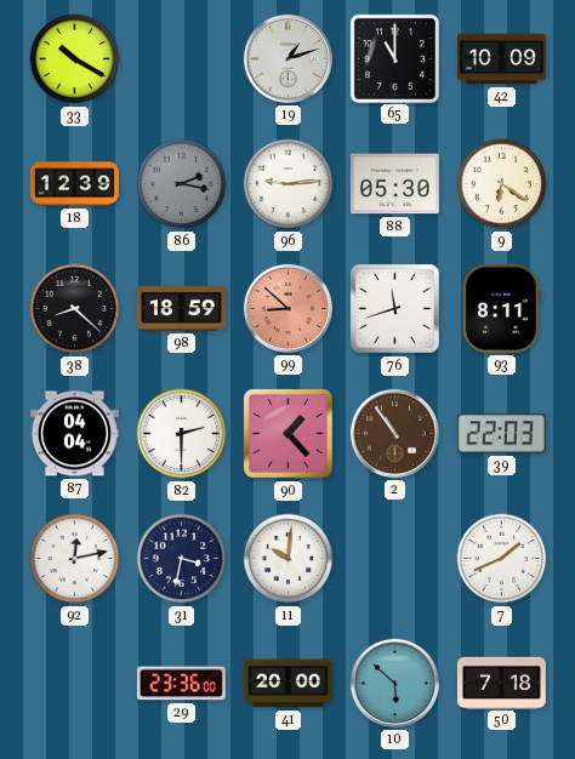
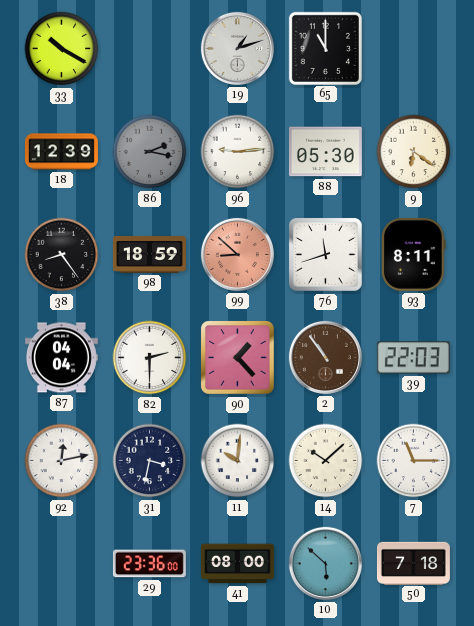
42: 10:09 -> none
38: 8:22 -> 8:24
14: none -> 10:08
7: 1:41 -> 11:15
41: 20:00 -> 08:00
